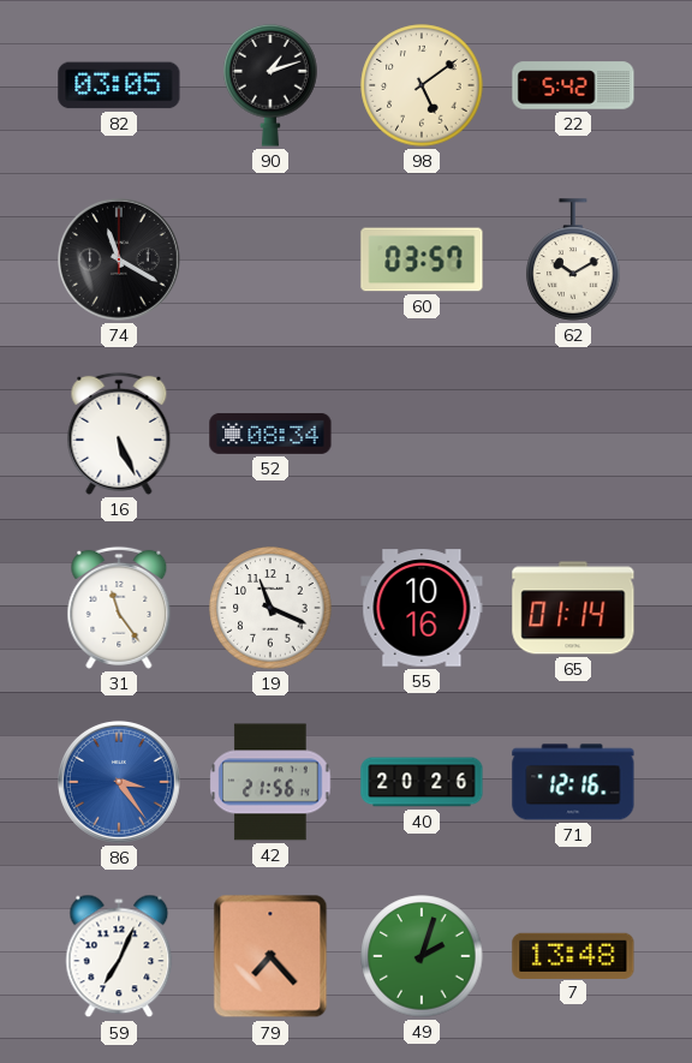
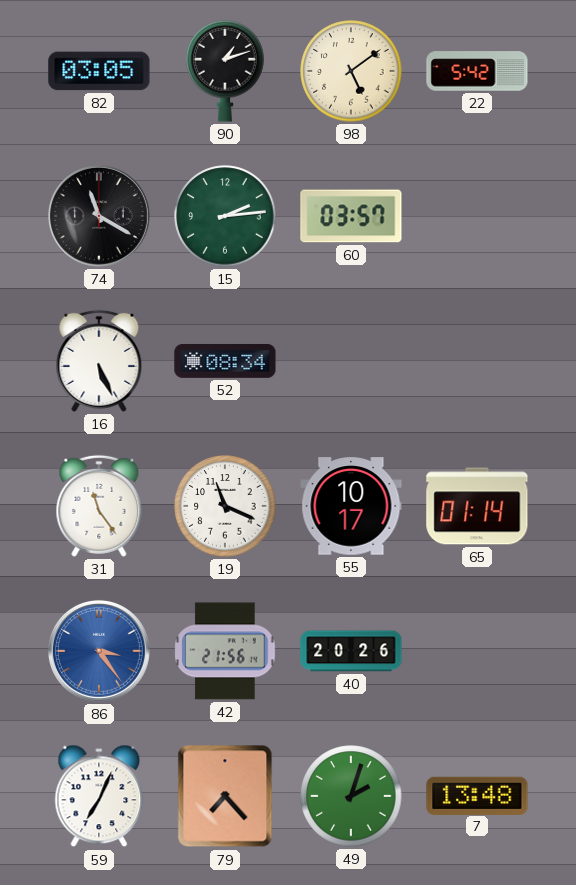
15: none -> 2:14
62: 10:10 -> none
55: 10:16 -> 10:17
71: 12:16 -> none
